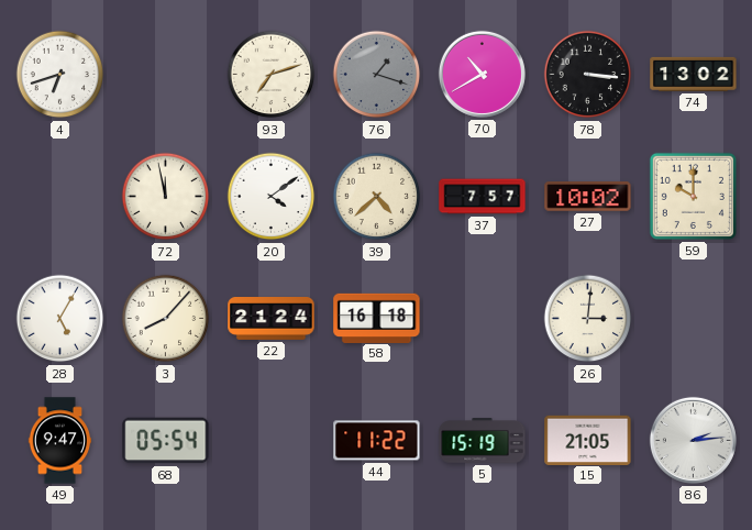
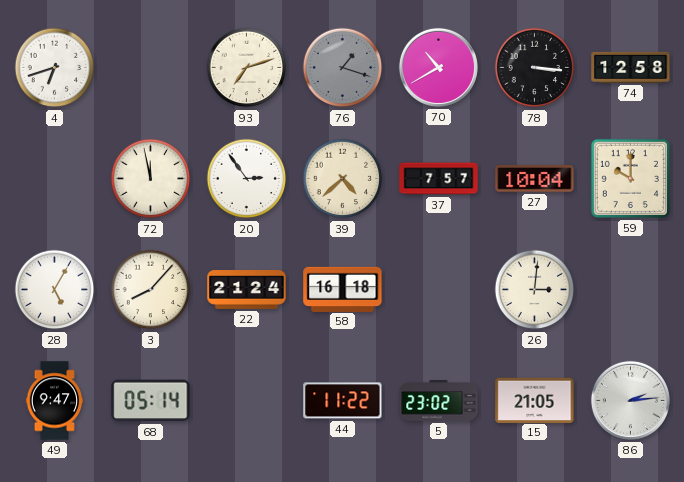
74: 13:02 -> 12:58
20: 4:09 -> 2:54
27: 10:02 -> 10:04
68: 05:54 -> 05:14
5: 15:19 -> 23:02
